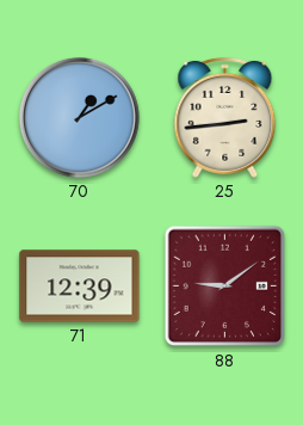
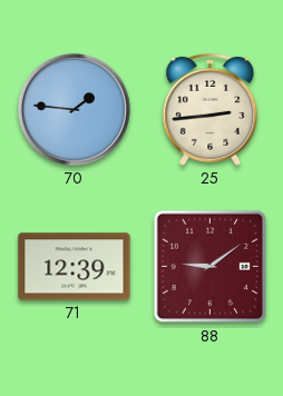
70: 1:10 -> 1:46
